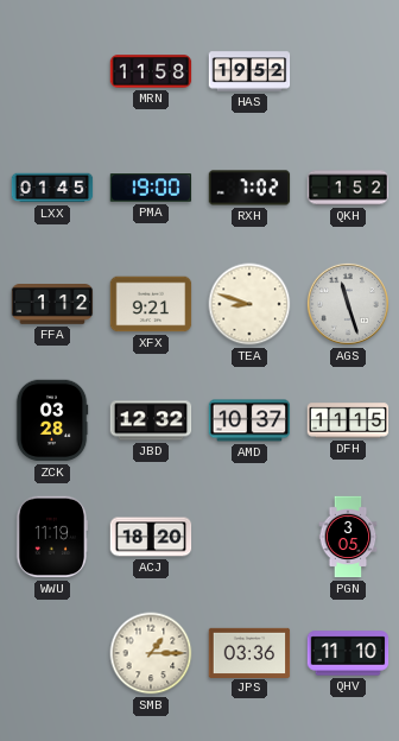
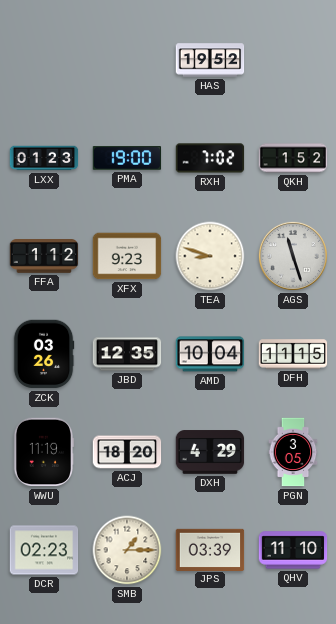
MRN: 11:58 -> none
LXX: 01:45 -> 01:23
XFX: 9:21 -> 9:23
ZCK: 03:28 -> 03:26
JBD: 12:32 -> 12:35
AMD: 10:37 -> 10:04
DXH: none -> 4:29
DCR: none -> 02:23
JPS: 03:36 -> 03:39
